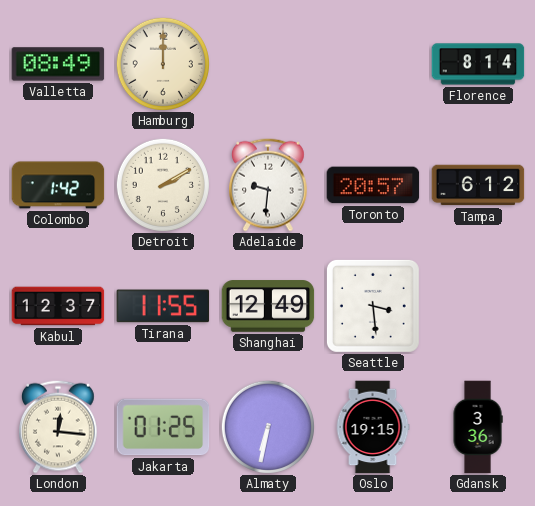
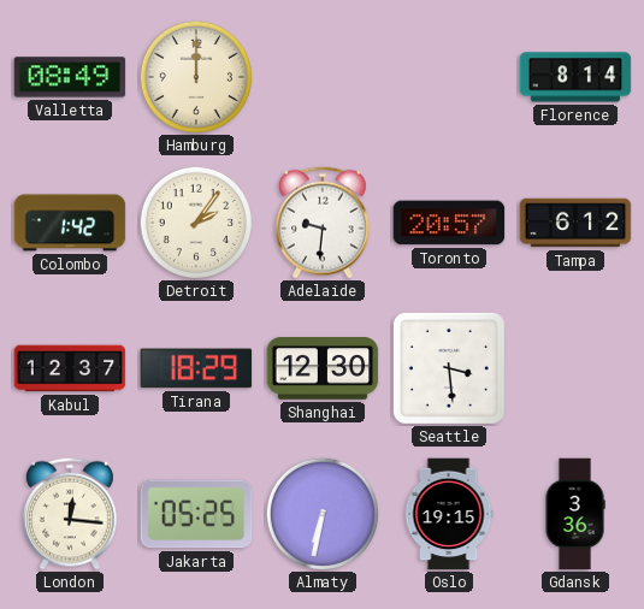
Detroit: 2:10 -> 2:06
Tirana: 11:55 -> 18:29
Shanghai: 12:49 -> 12:30
Jakarta: 01:25 -> 05:25
